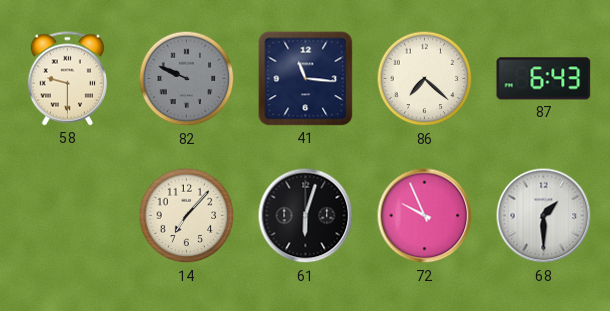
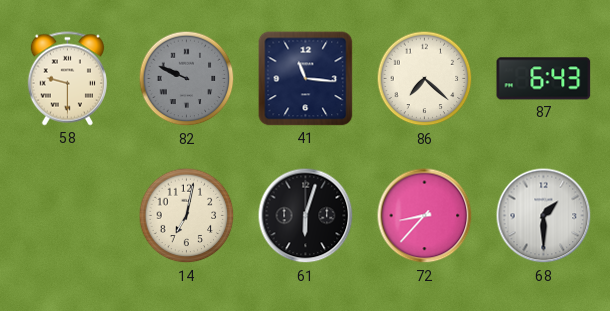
14: 7:07 -> 7:02
72: 9:56 -> 8:37
